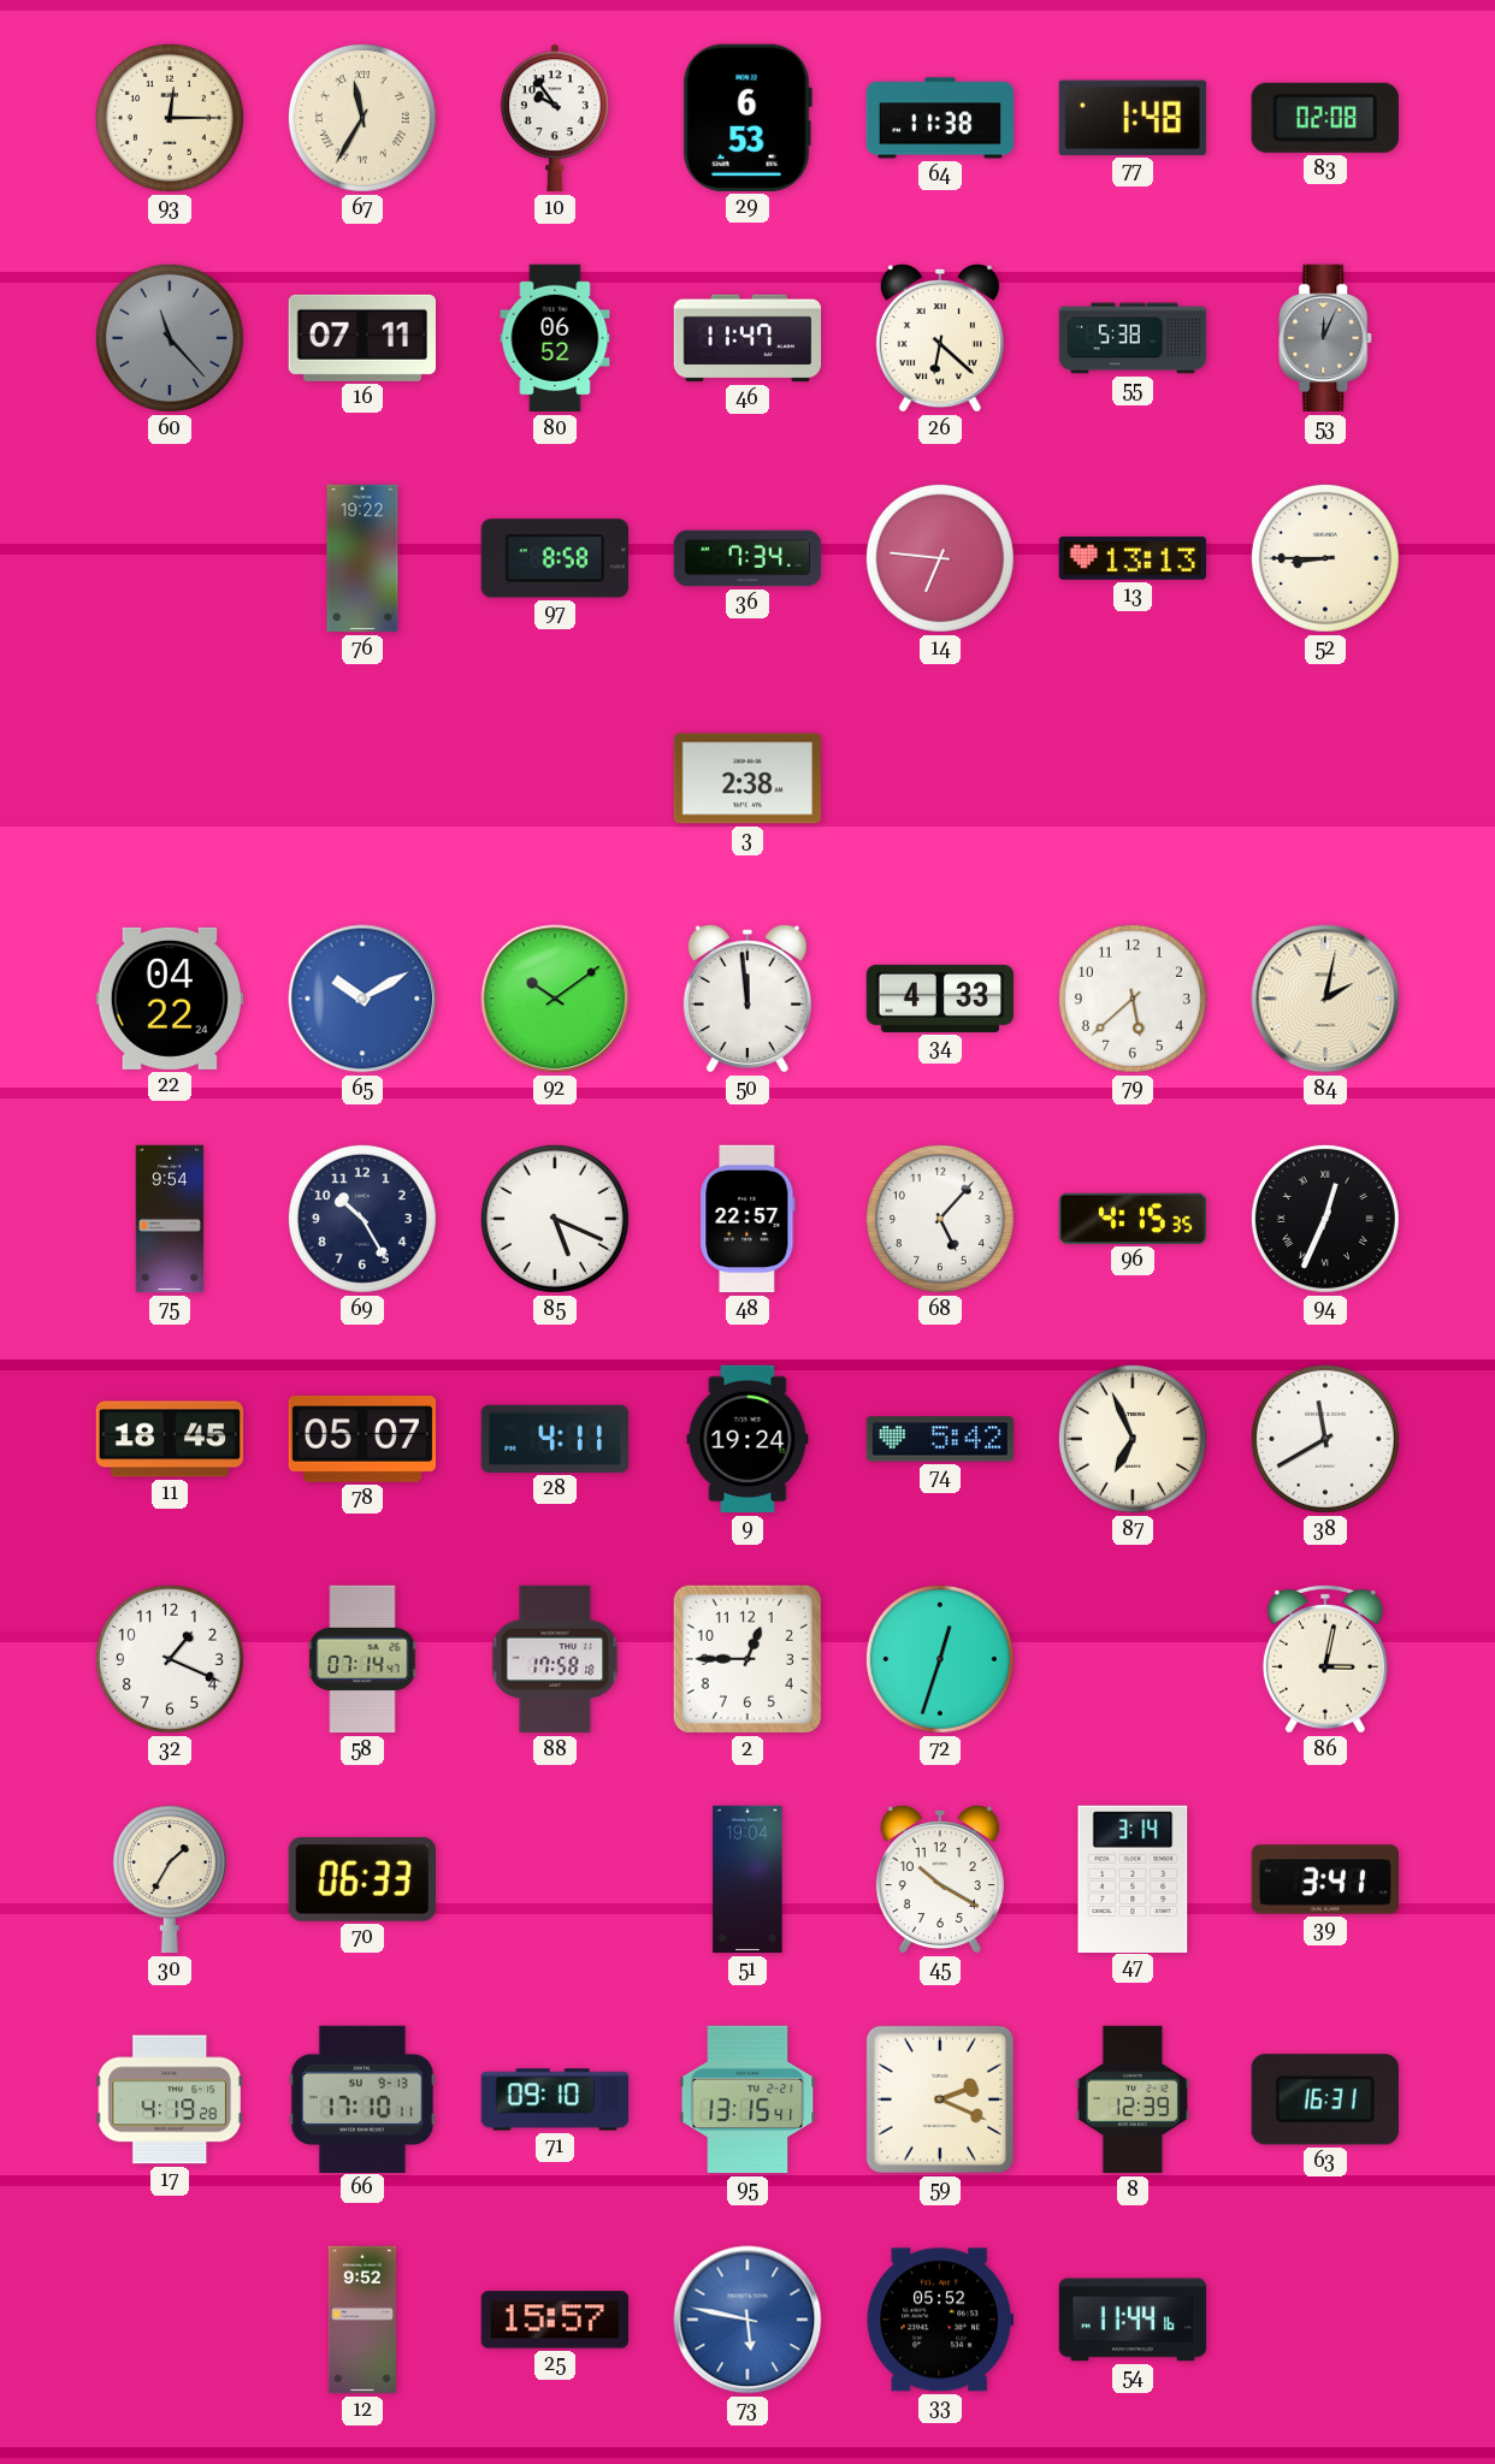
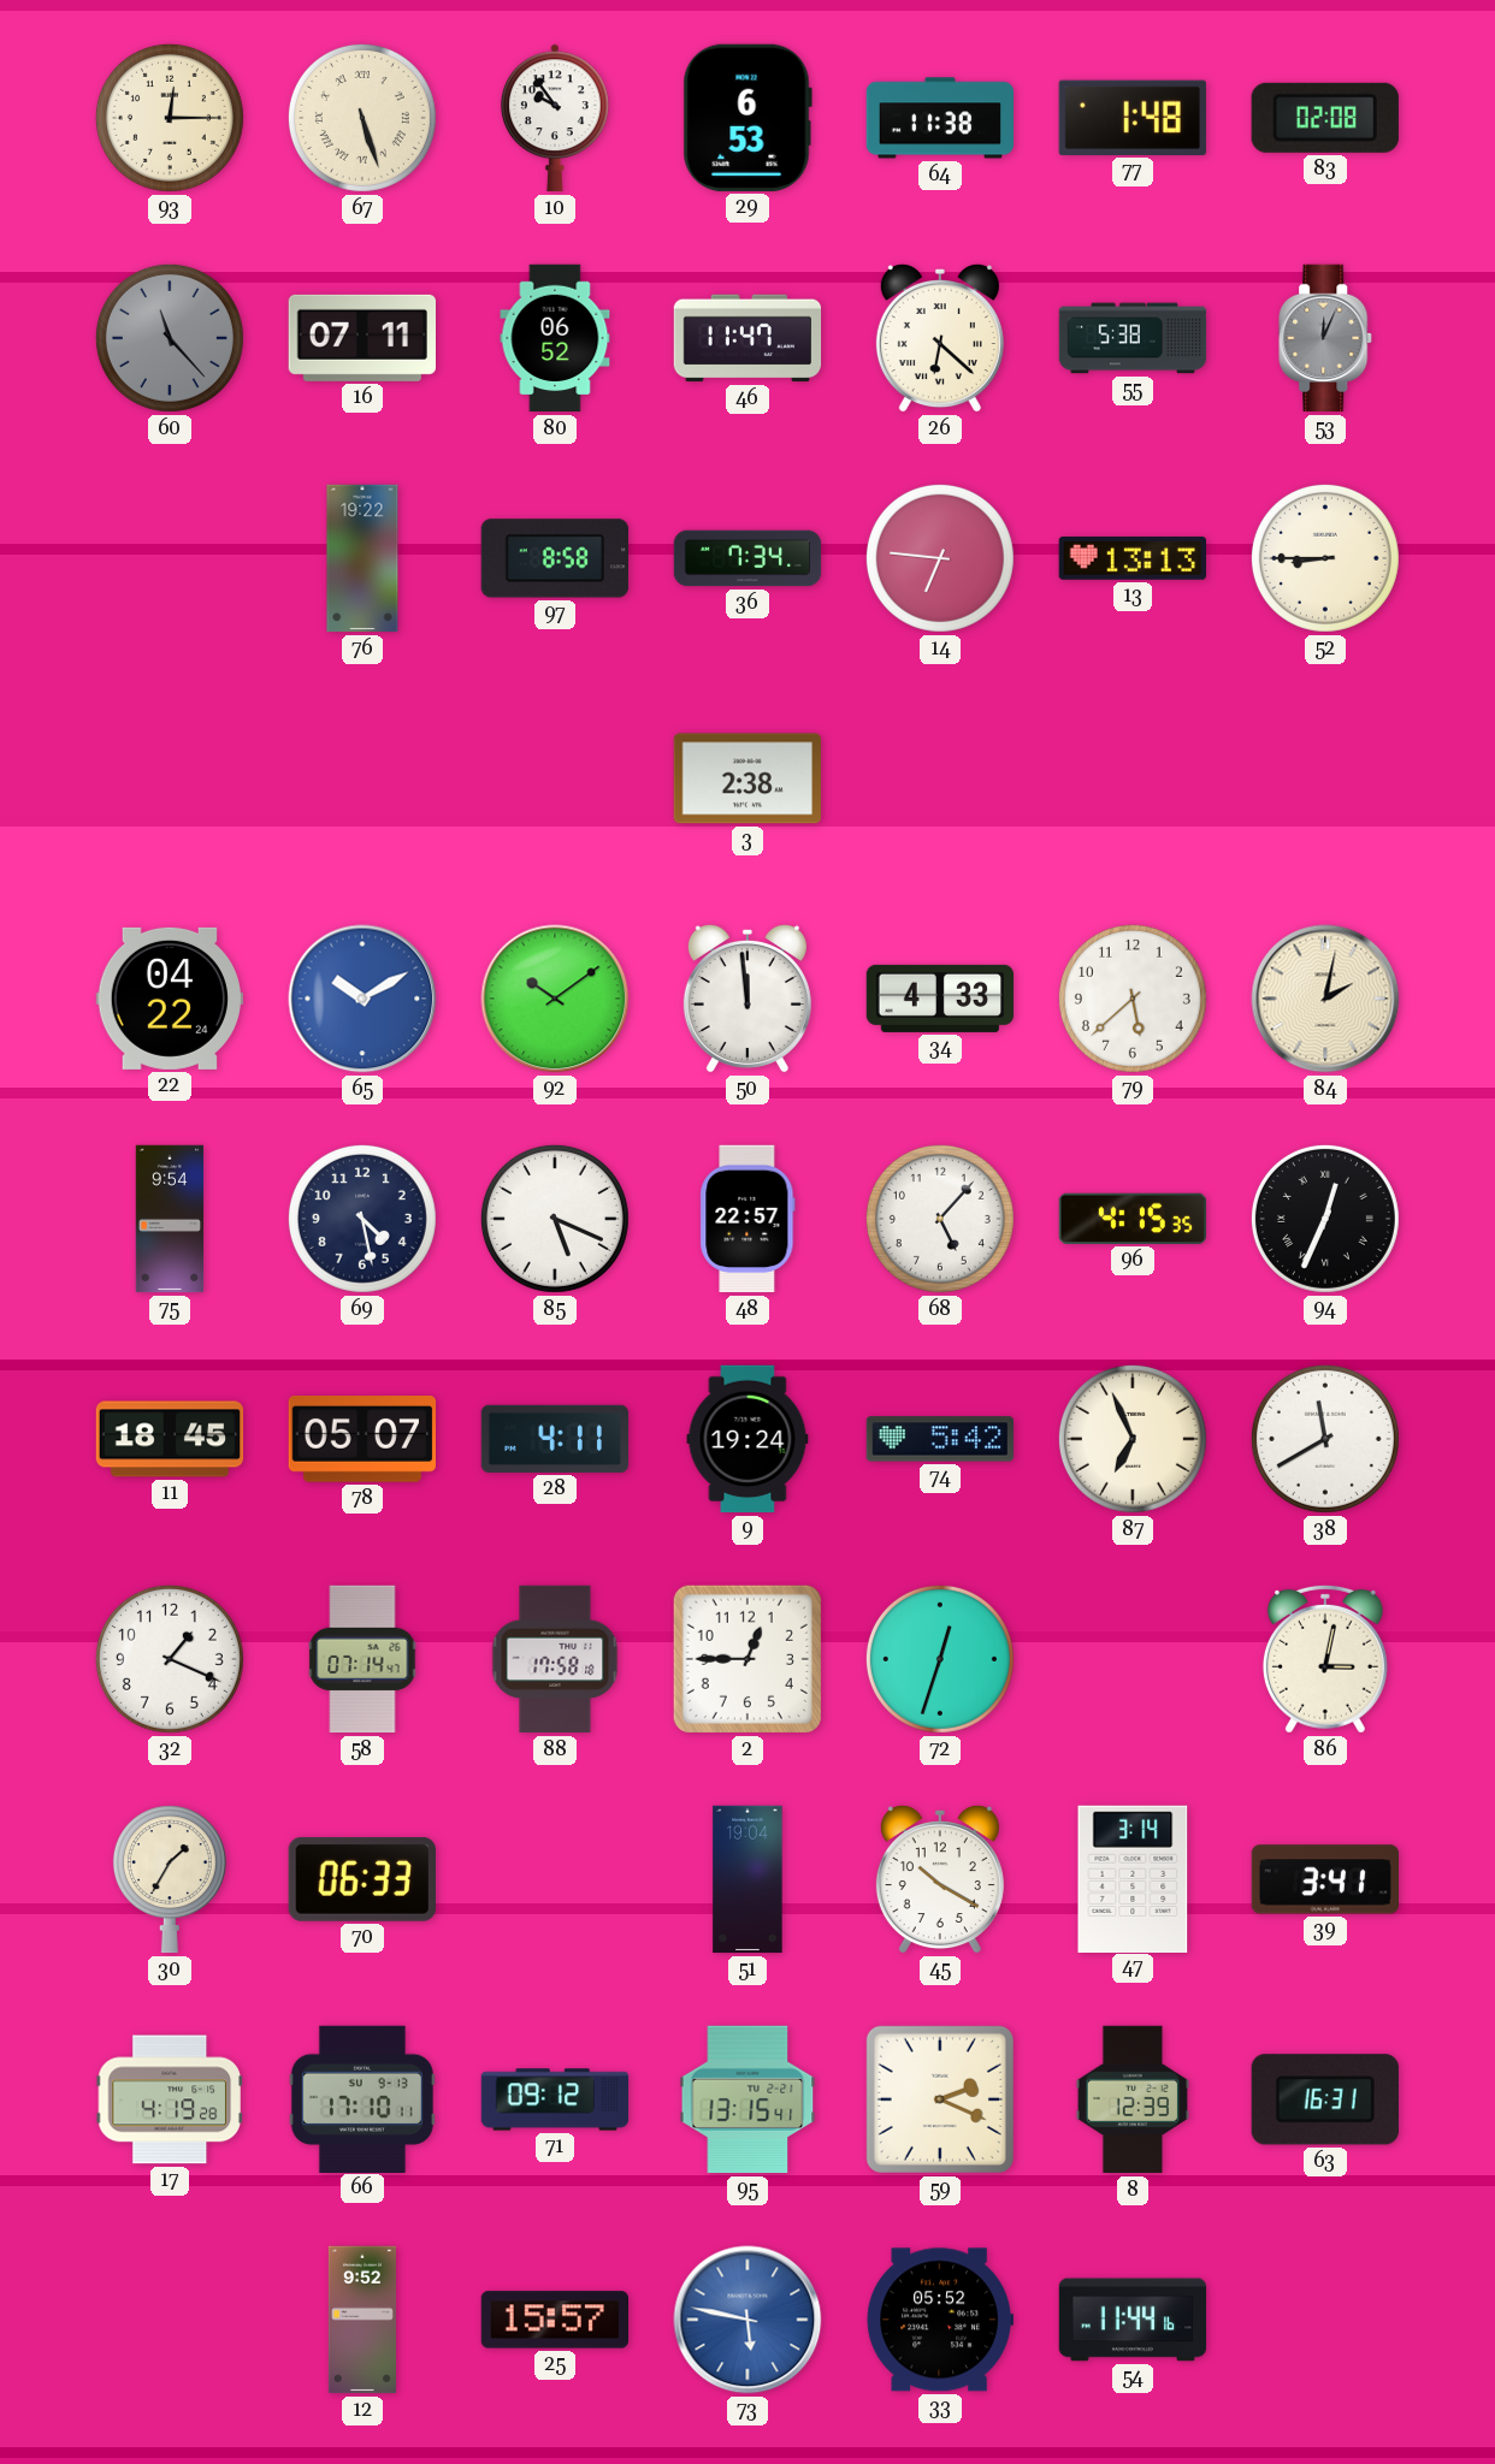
67: 11:35 -> 5:27
69: 10:25 -> 4:28
71: 09:10 -> 09:12
